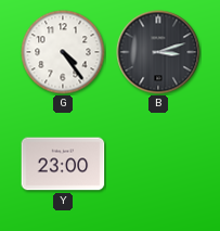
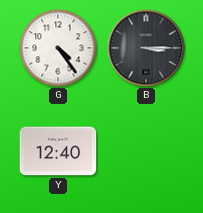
B: 3:12 -> 3:15
Y: 23:00 -> 12:40
